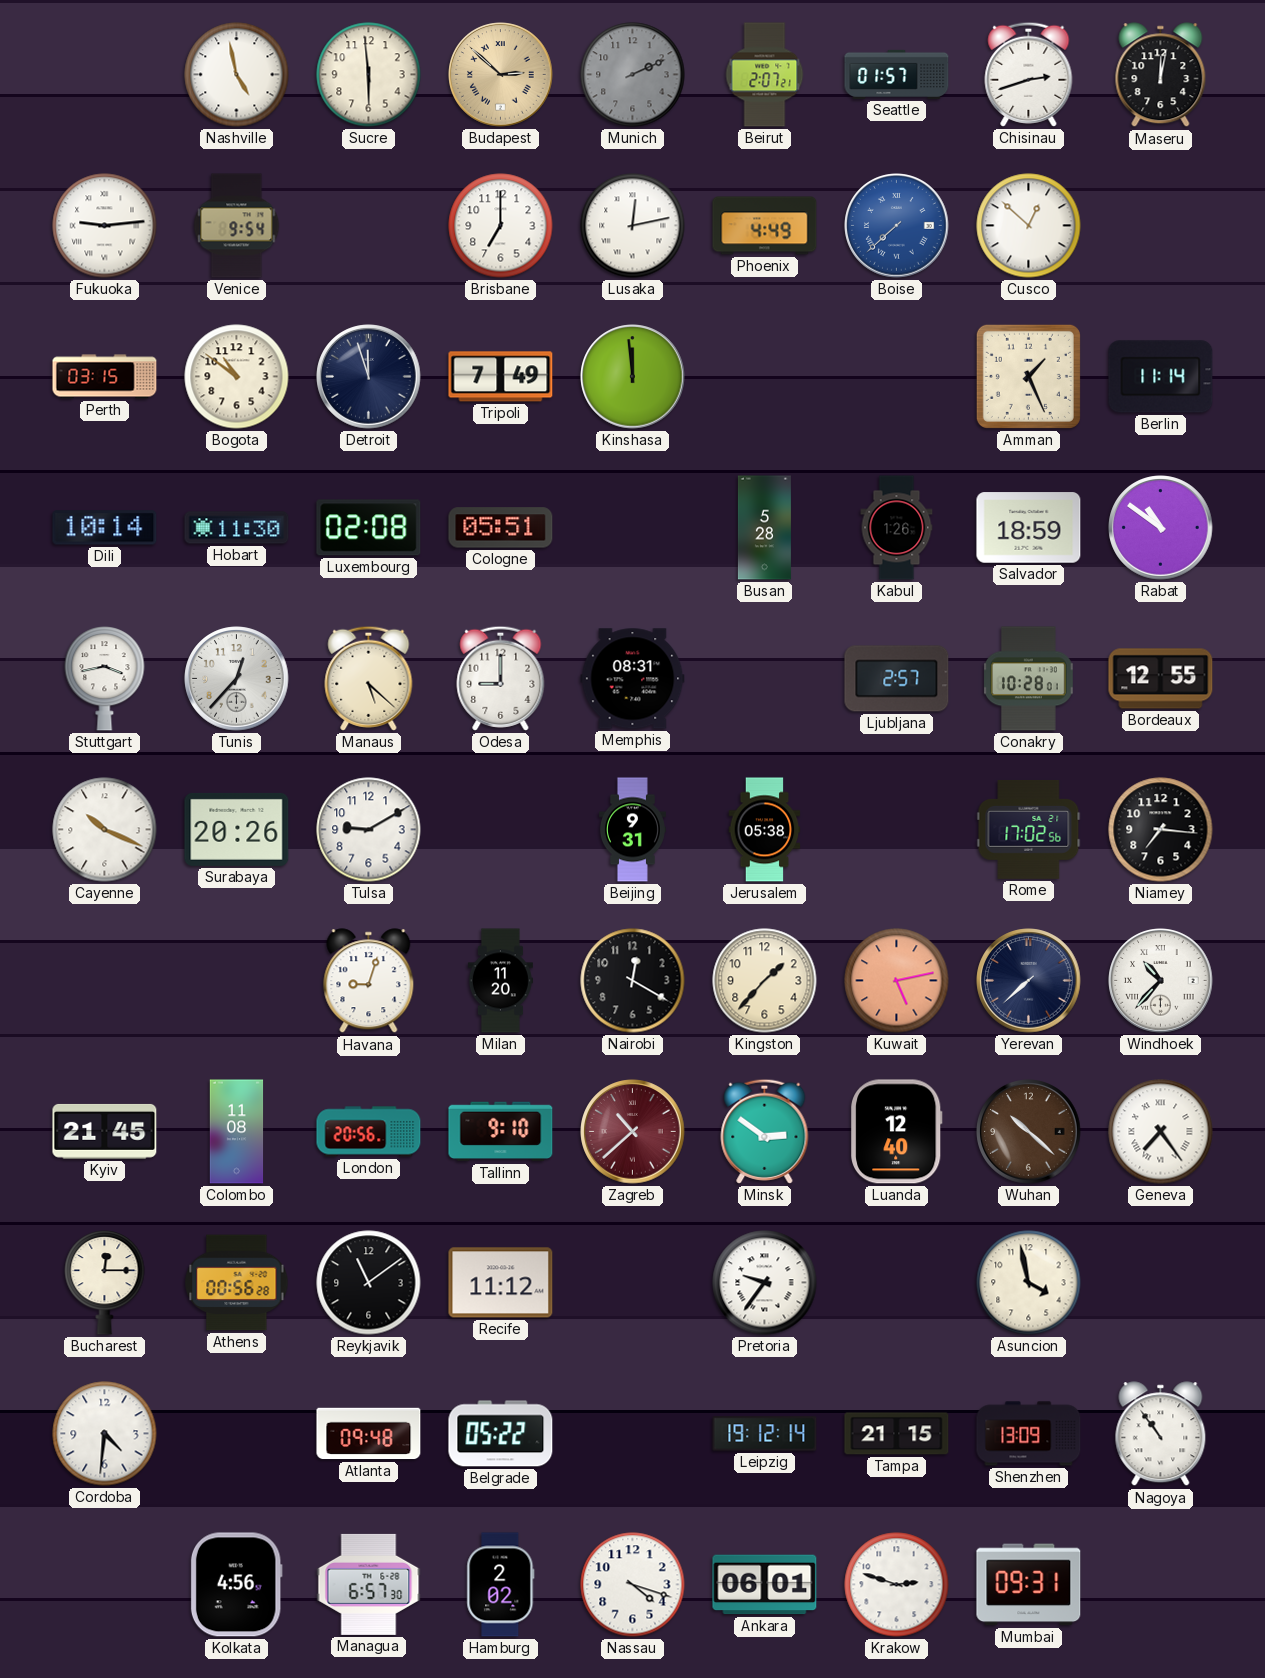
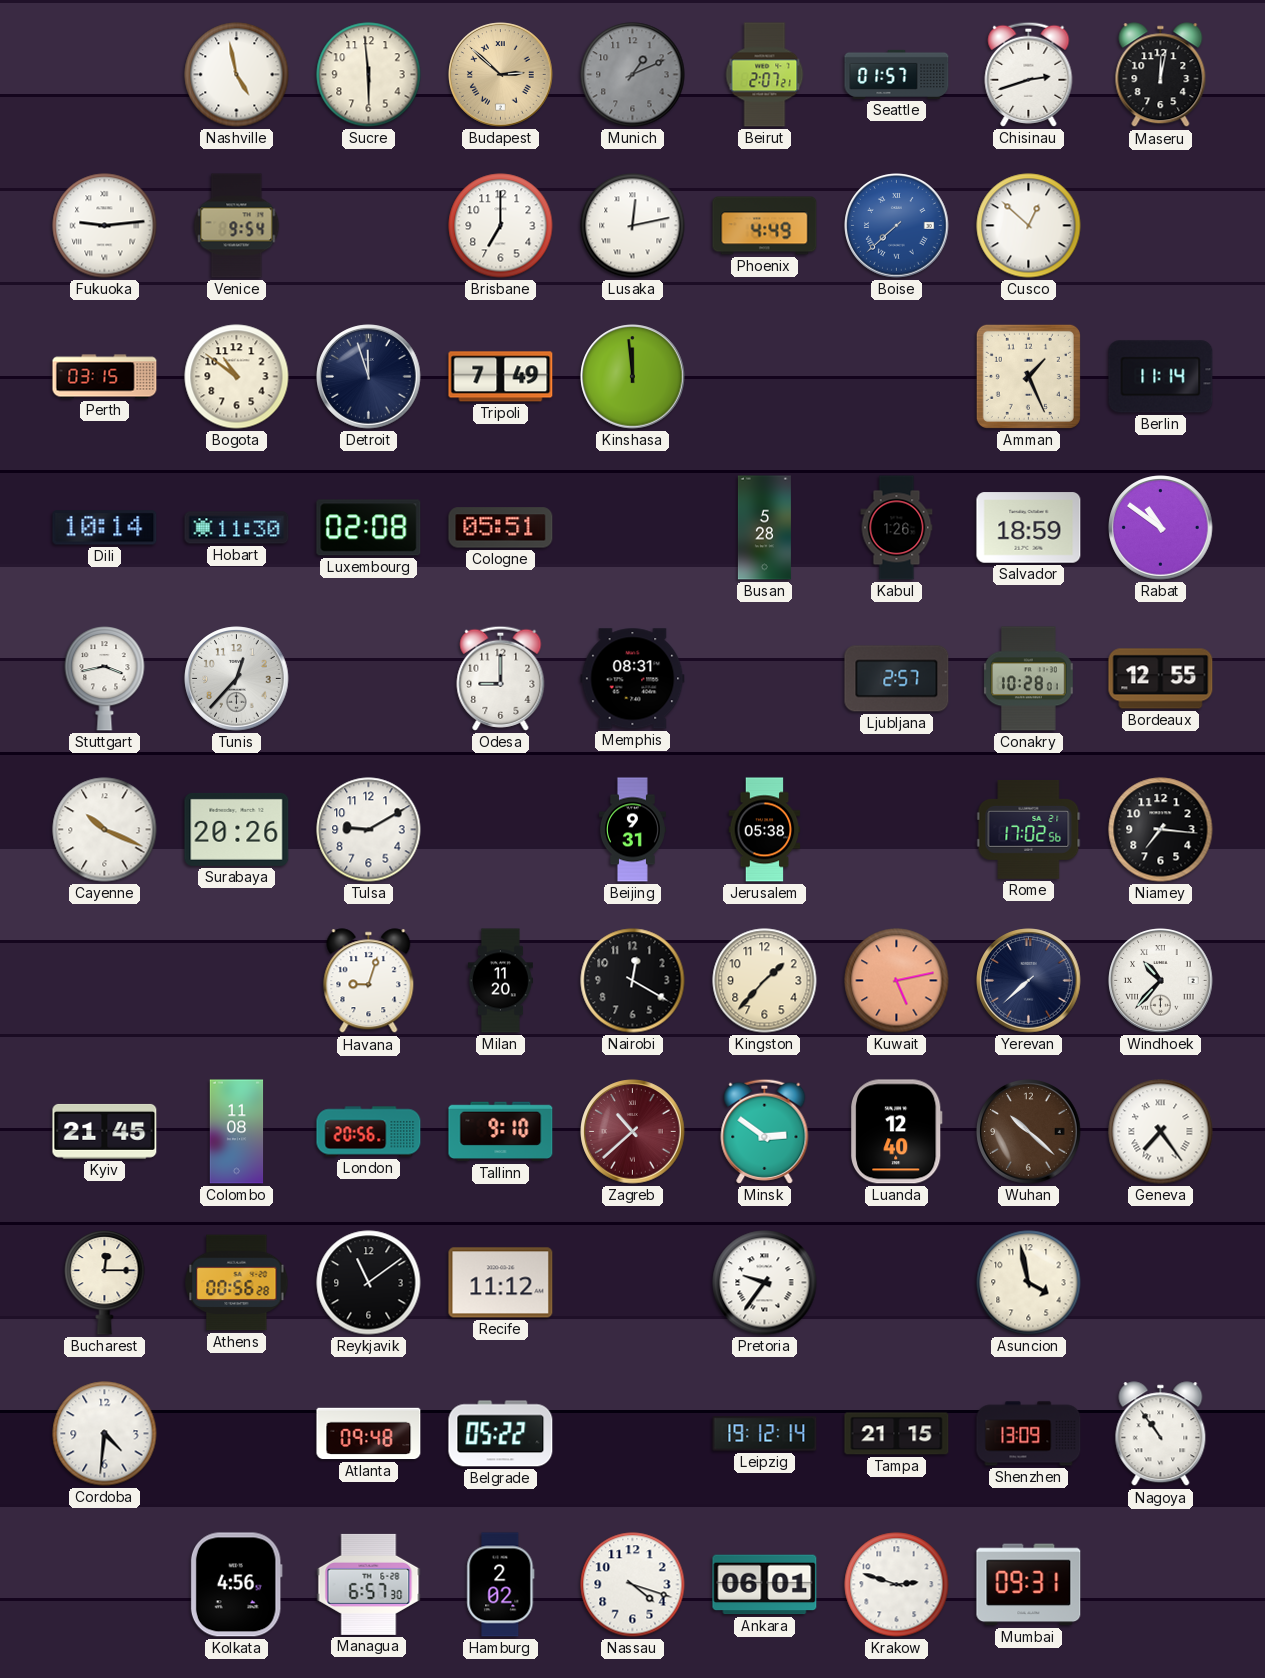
Munich: 2:11 -> 1:11
Manaus: 5:22 -> none
